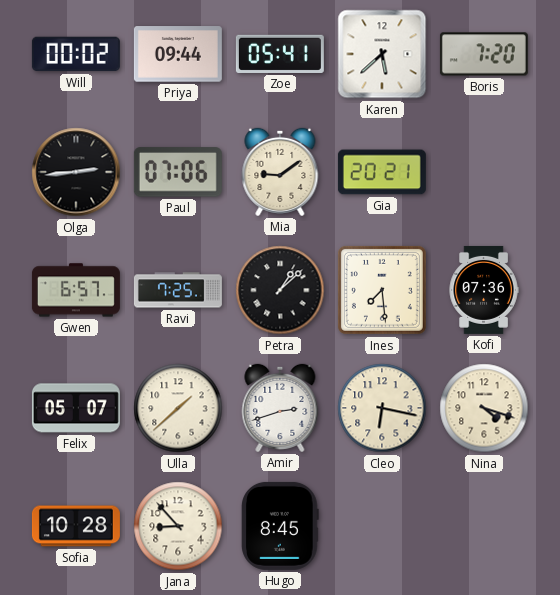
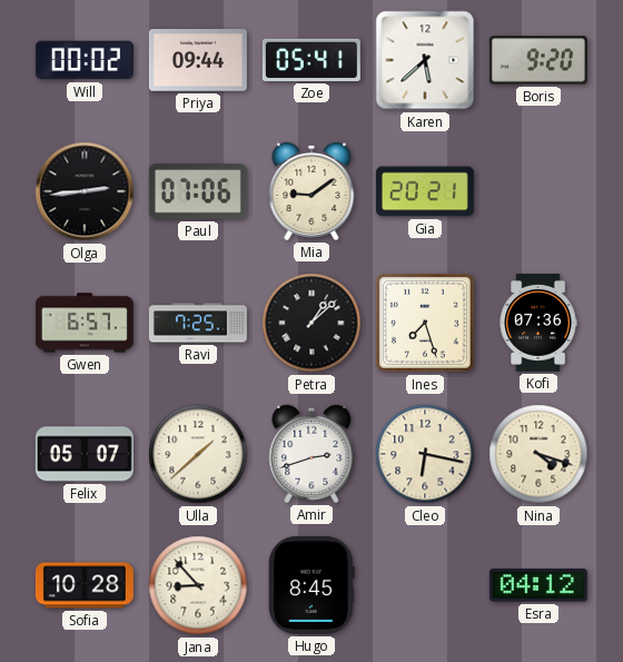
Boris: 7:20 -> 9:20
Ines: 7:29 -> 7:27
Esra: none -> 04:12
